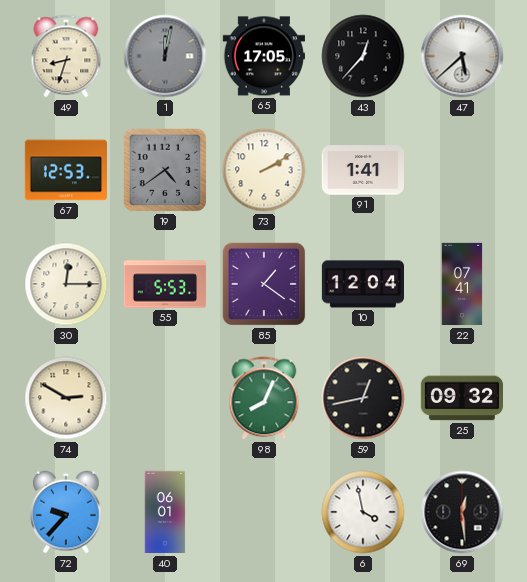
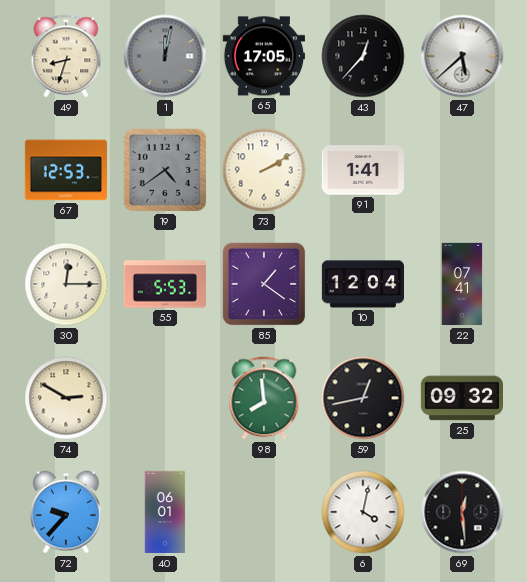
98: 8:04 -> 7:59
6: 3:58 -> 4:02
